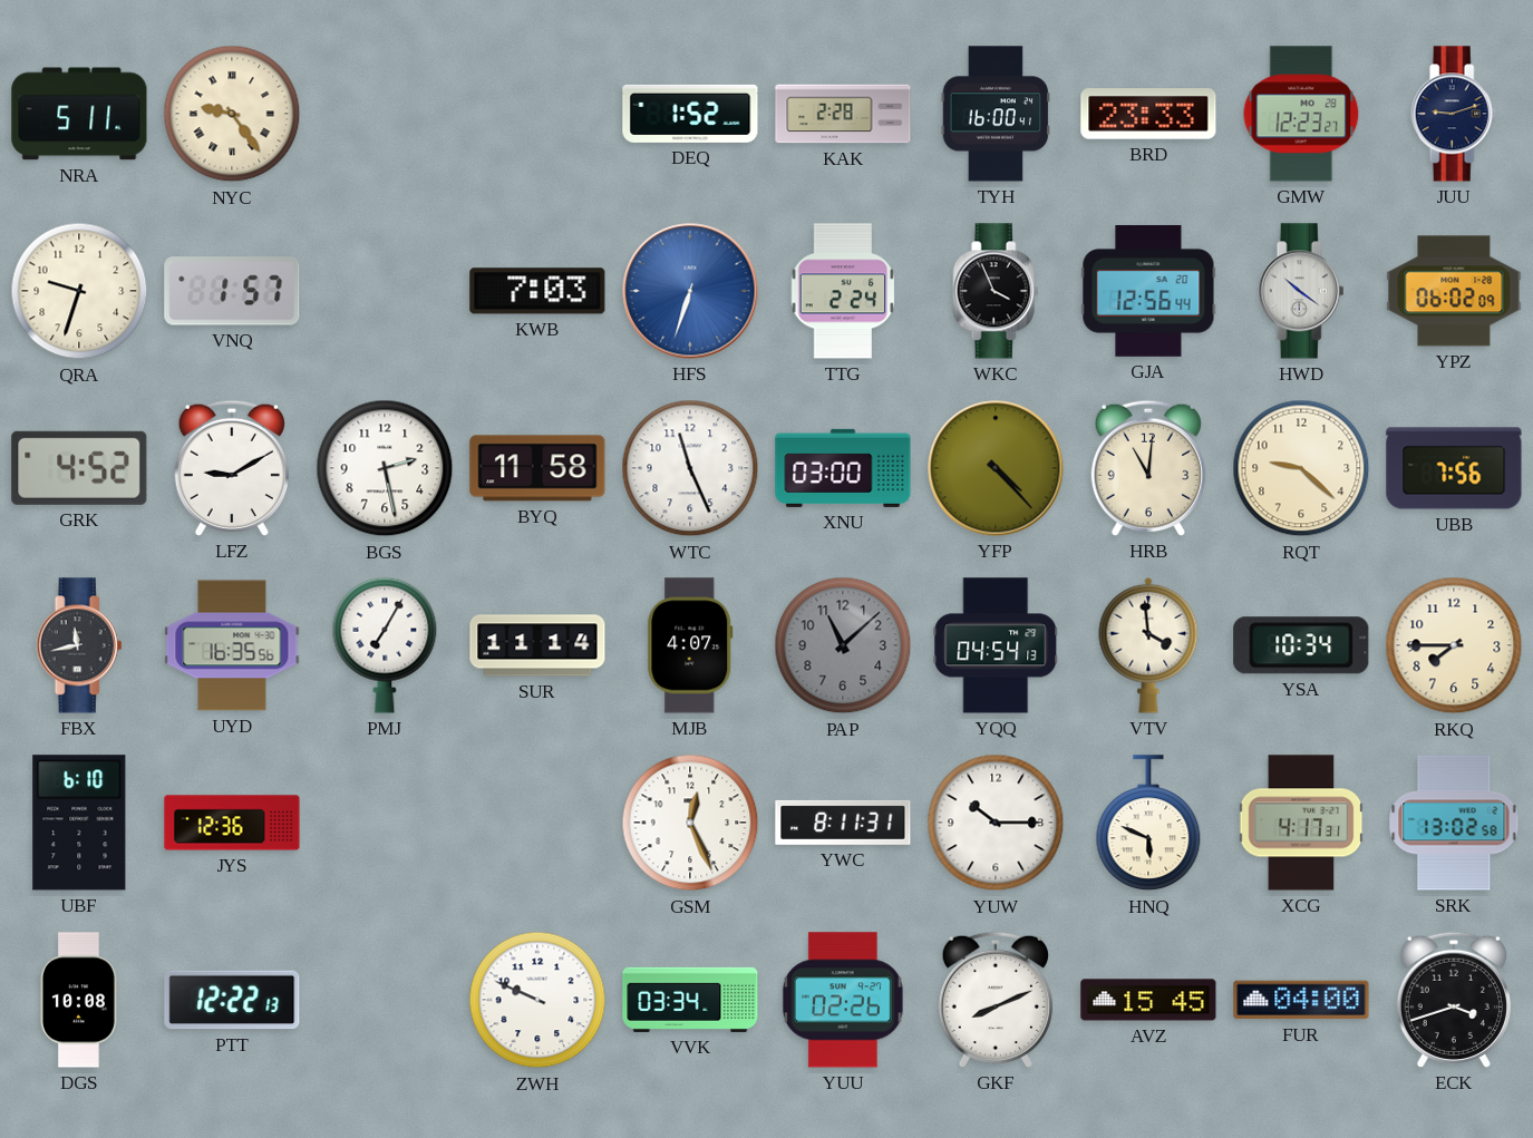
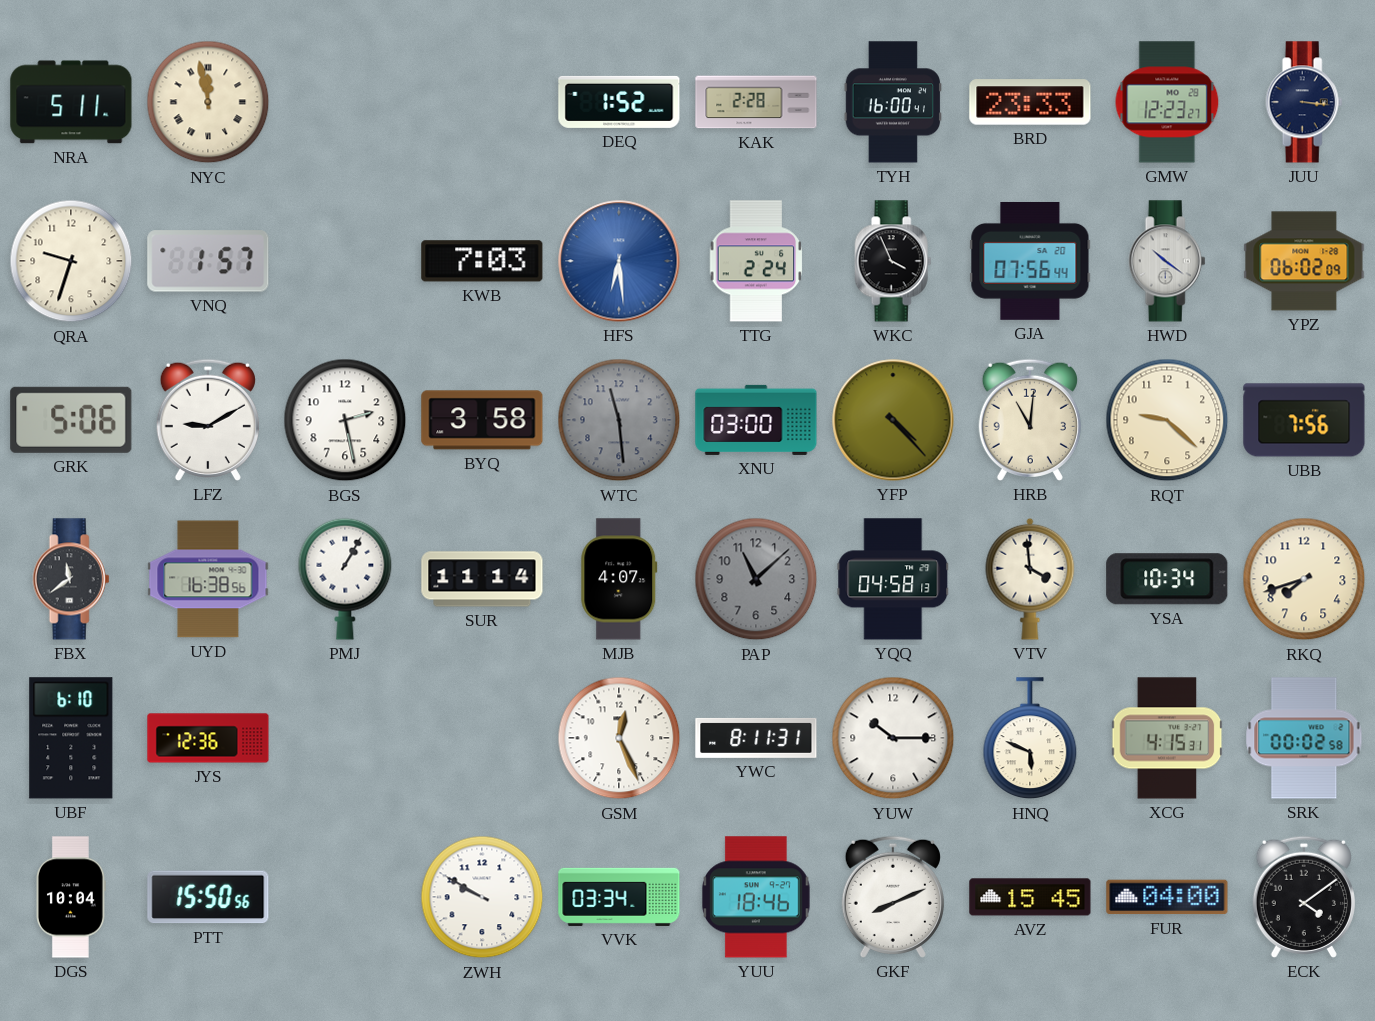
NYC: 9:24 -> 11:58
JUU: 9:12 -> 3:16
HFS: 6:33 -> 6:29
GJA: 12:56 -> 07:56
GRK: 4:52 -> 5:06
BYQ: 11:58 -> 3:58
WTC: 11:26 -> 11:29
WTC dial: white -> grey
FBX: 11:43 -> 11:39
UYD: 16:35 -> 16:38
PMJ: 7:05 -> 1:05
YQQ: 04:54 -> 04:58
RKQ: 7:45 -> 7:42
XCG: 4:17 -> 4:15
SRK: 13:02 -> 00:02
DGS: 10:08 -> 10:04
PTT: 12:22 -> 15:50
ZWH: 9:49 -> 9:50
YUU: 02:26 -> 18:46
ECK: 3:42 -> 4:09
